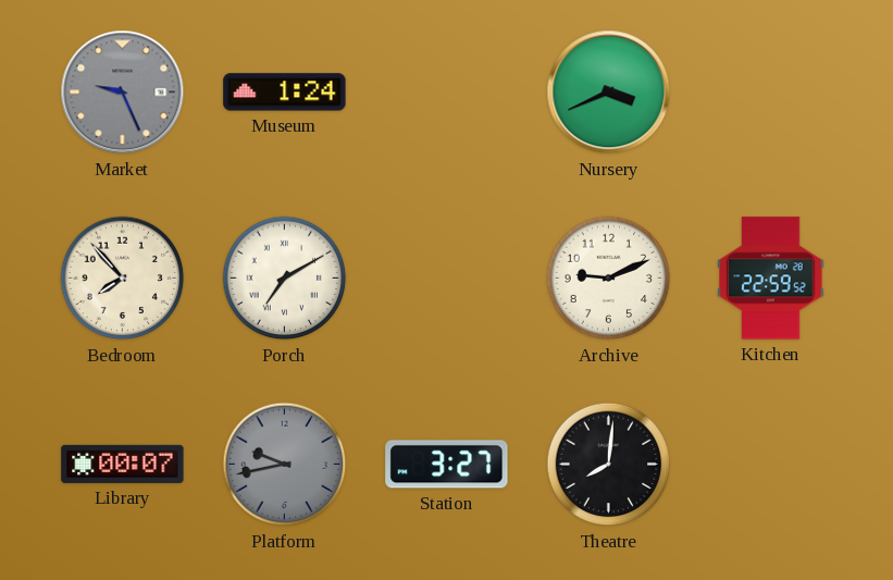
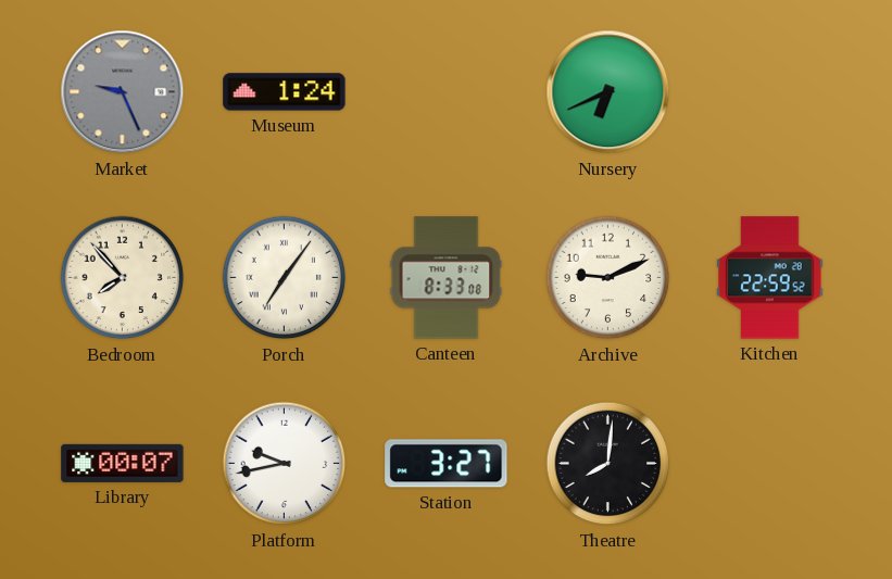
Nursery: 3:41 -> 6:41
Porch: 7:10 -> 7:06
Canteen: none -> 8:33
Platform dial: grey -> white
